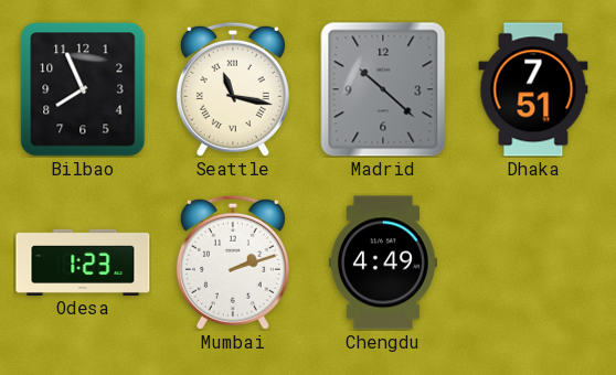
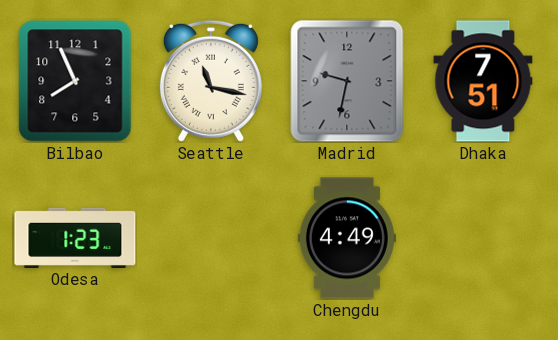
Madrid: 10:22 -> 9:32
Mumbai: 2:12 -> none
